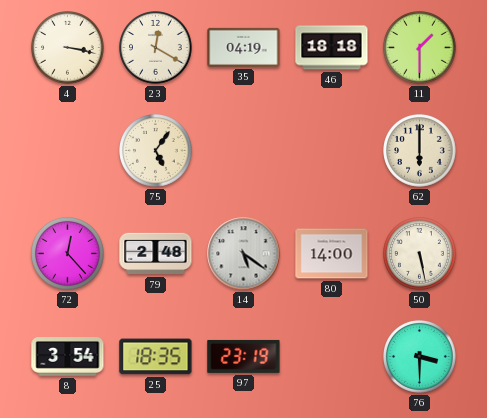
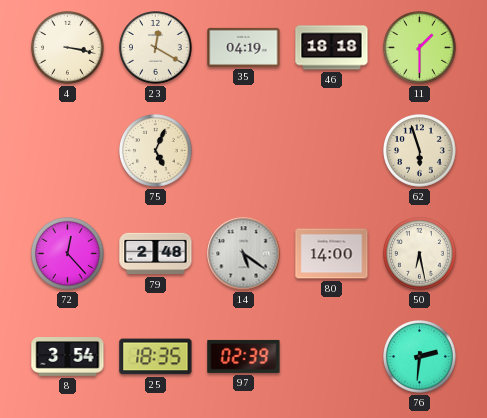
75: 5:06 -> 5:04
62: 6:00 -> 5:57
50: 5:28 -> 6:28
97: 23:19 -> 02:39
76: 3:30 -> 2:31
